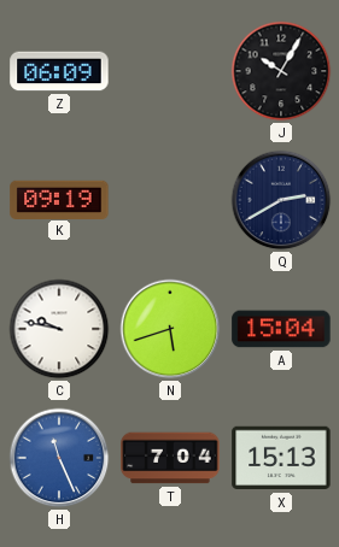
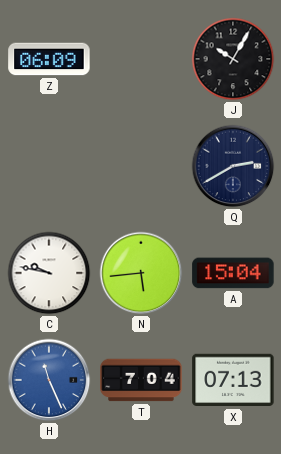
K: 09:19 -> none
N: 5:42 -> 5:44
X: 15:13 -> 07:13
